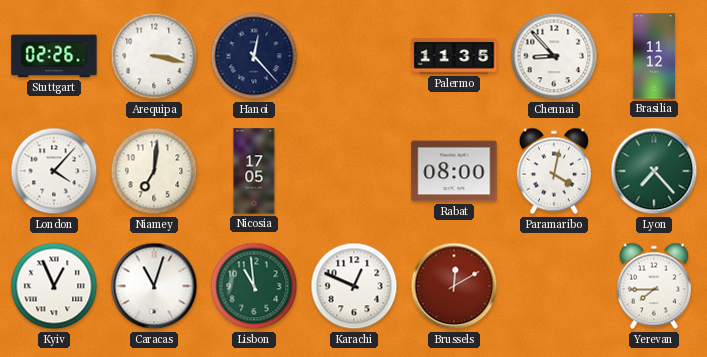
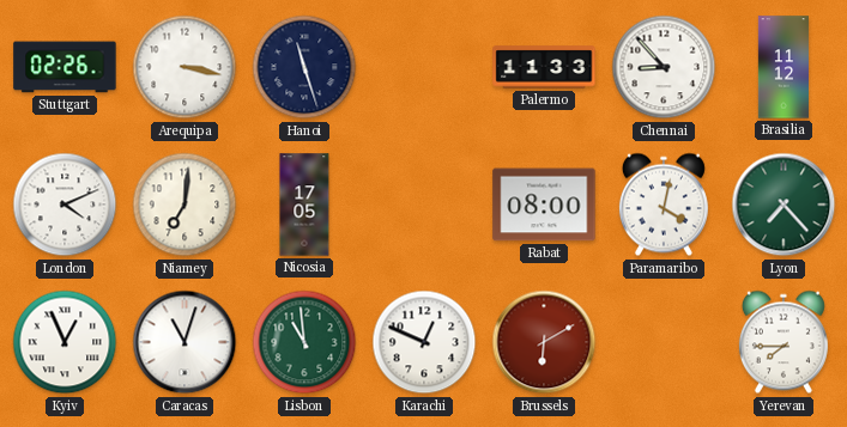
Hanoi: 12:23 -> 11:27
Palermo: 11:35 -> 11:33
London: 4:07 -> 4:11
Brussels: 12:10 -> 6:10
